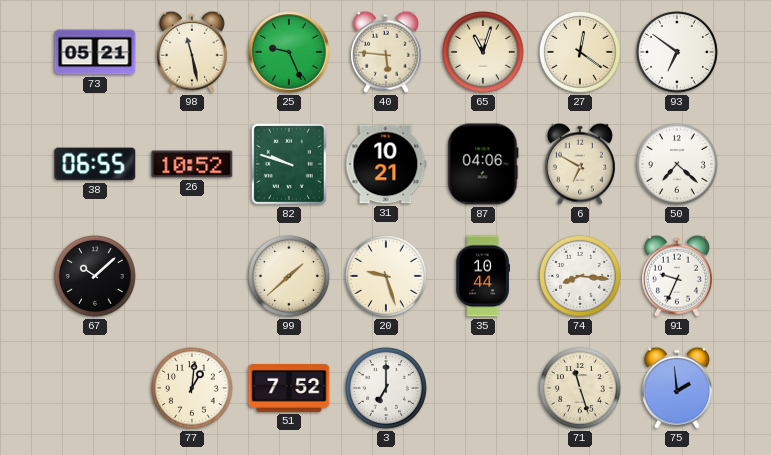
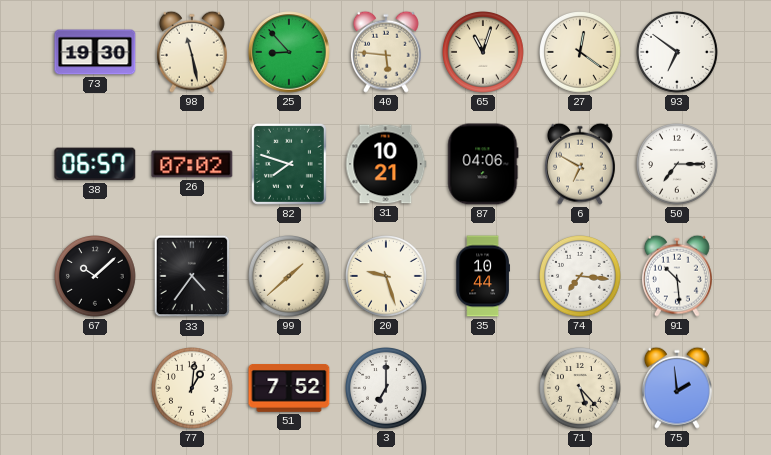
73: 05:21 -> 19:30
25: 9:26 -> 8:53
38: 06:55 -> 06:57
26: 10:52 -> 07:02
82: 9:48 -> 7:48
50: 7:22 -> 7:15
33: none -> 4:36
74: 8:16 -> 7:16
91: 9:34 -> 10:29
71: 11:27 -> 5:23
